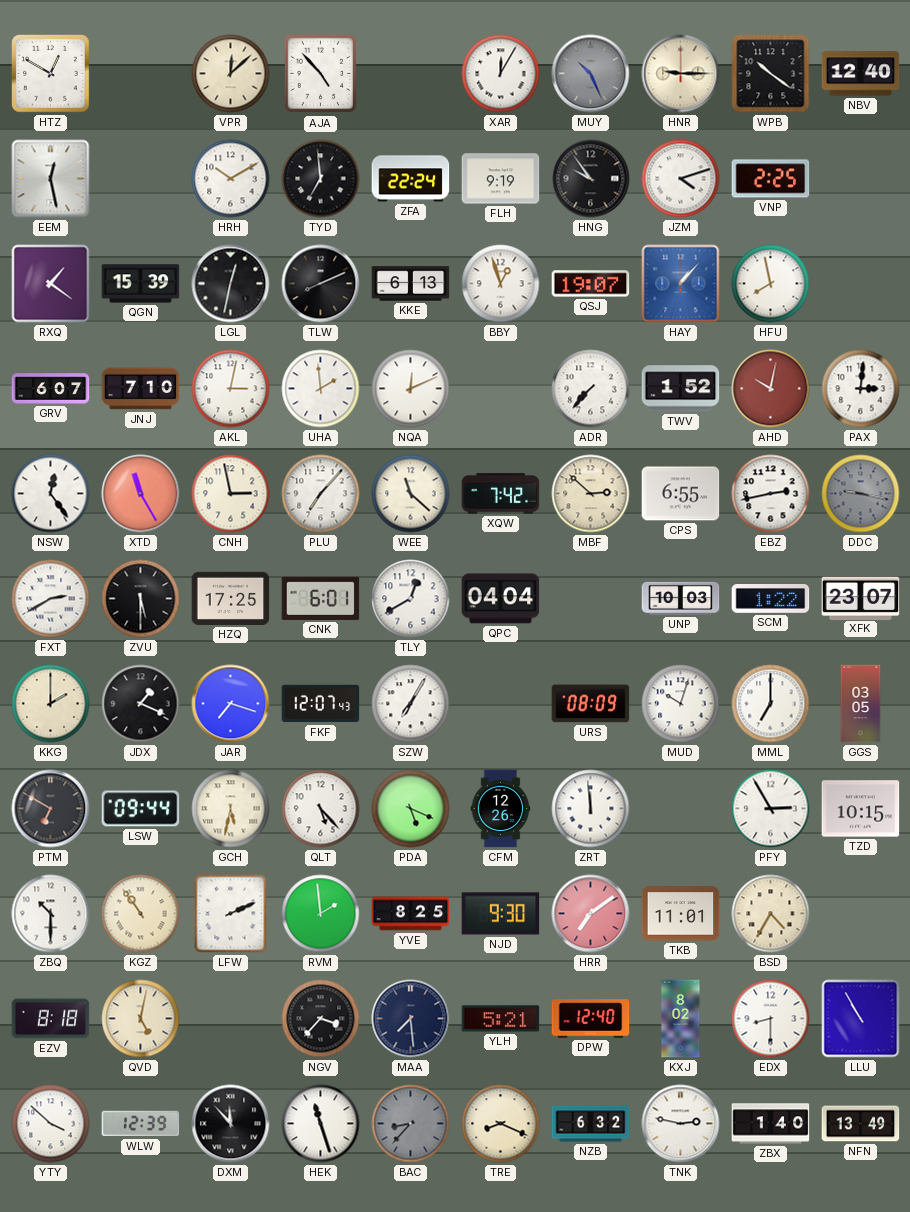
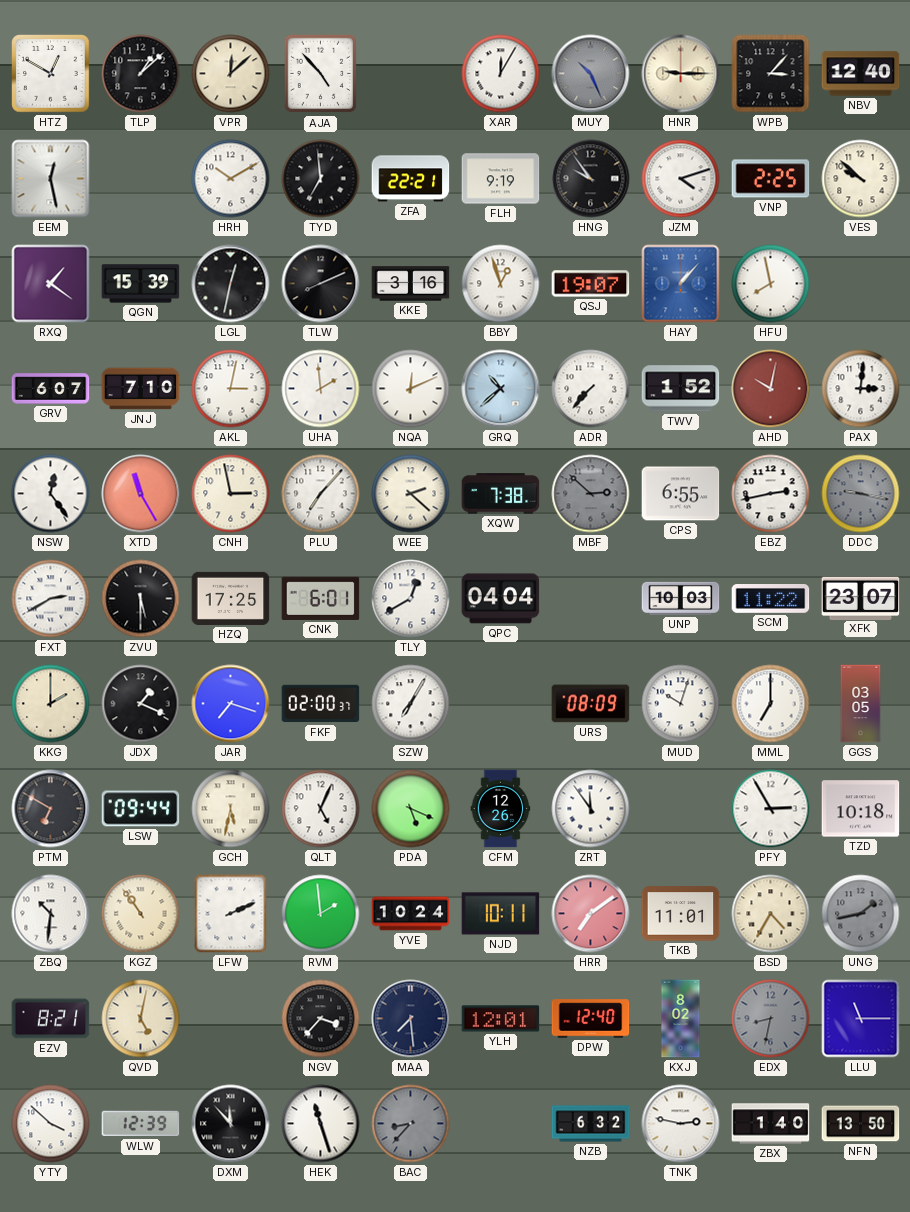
TLP: none -> 1:08
WPB: 10:21 -> 3:07
ZFA: 22:24 -> 22:21
VES: none -> 9:52
KKE: 6:13 -> 3:16
GRQ: none -> 10:38
WEE: 11:22 -> 2:22
XQW: 7:42 -> 7:38
MBF dial: cream -> grey
SCM: 1:22 -> 11:22
FKF: 12:07 -> 02:00
QLT: 5:23 -> 5:04
ZRT: 11:59 -> 11:54
TZD: 10:15 -> 10:18
ZBQ: 10:30 -> 10:31
YVE: 8:25 -> 10:24
NJD: 9:30 -> 10:11
UNG: none -> 1:43
EZV: 8:18 -> 8:21
YLH: 5:21 -> 12:01
EDX: 8:30 -> 8:32
EDX dial: white -> grey
LLU: 10:55 -> 11:15
TRE: 8:19 -> none
NFN: 13:49 -> 13:50
